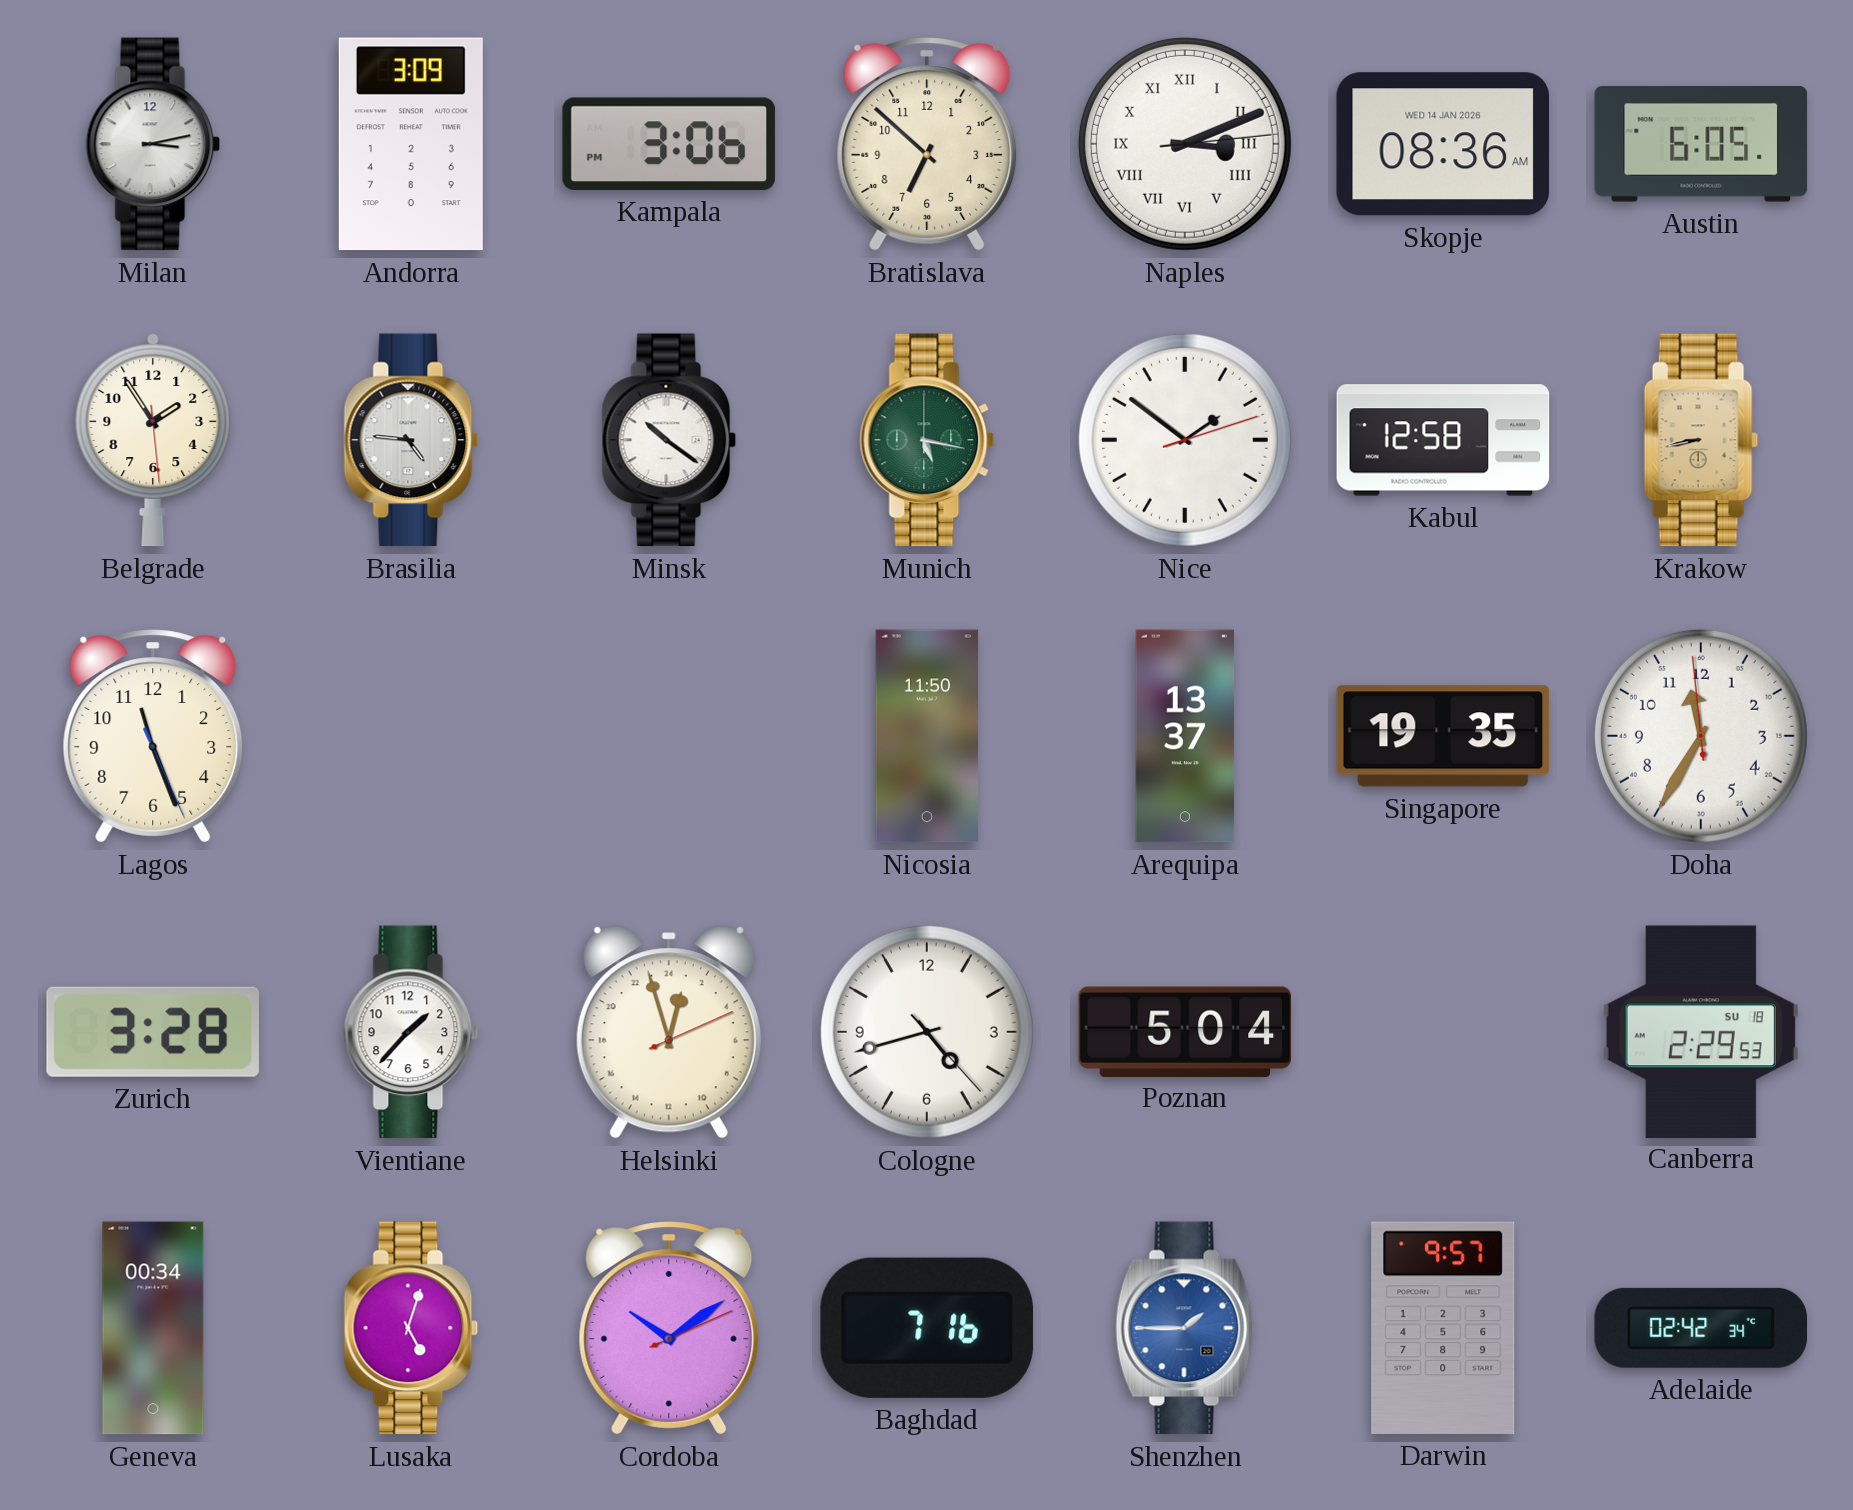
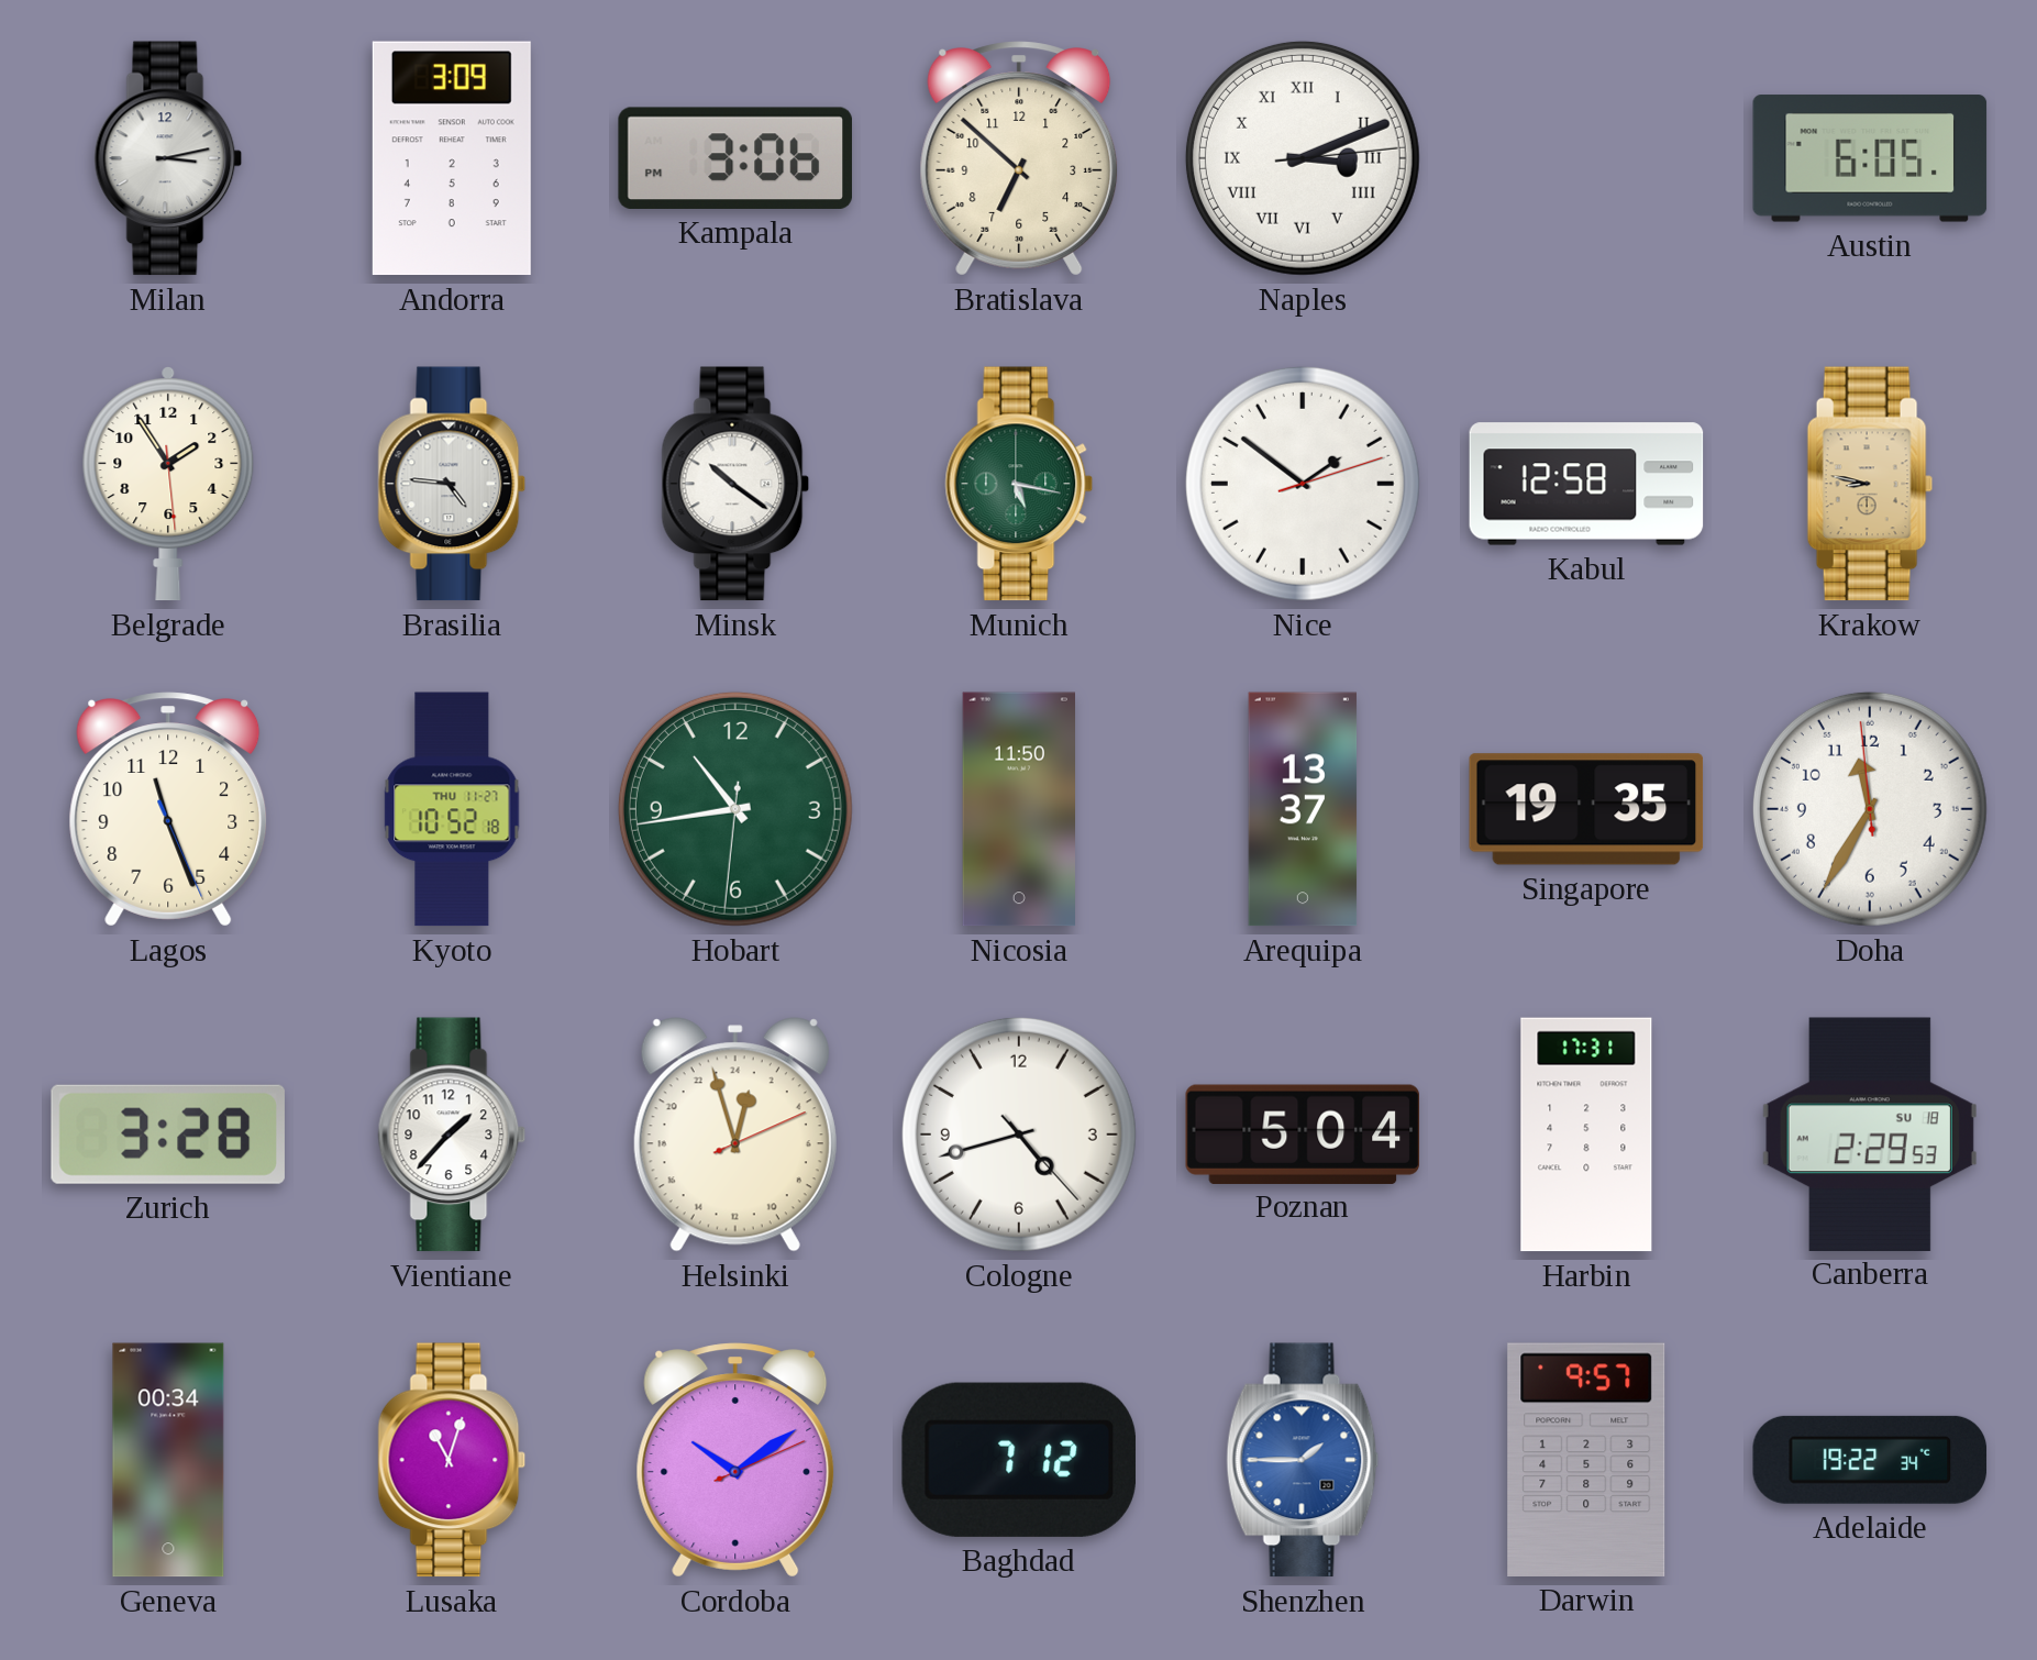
Skopje: 08:36 -> none
Krakow: 8:43 -> 8:47
Kyoto: none -> 10:52
Hobart: none -> 10:43
Harbin: none -> 17:31
Lusaka: 5:03 -> 11:03
Baghdad: 7:16 -> 7:12
Adelaide: 02:42 -> 19:22
